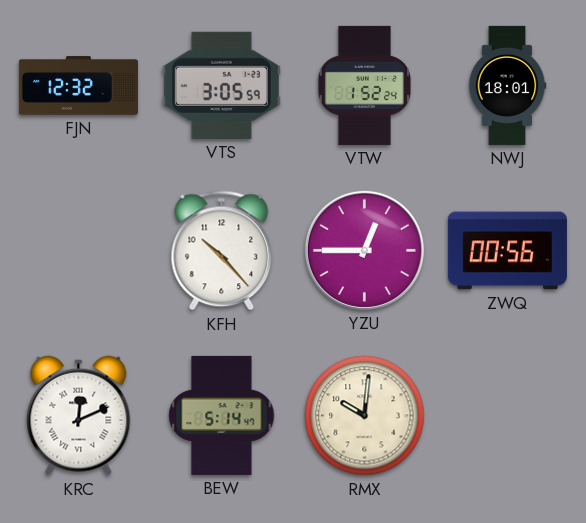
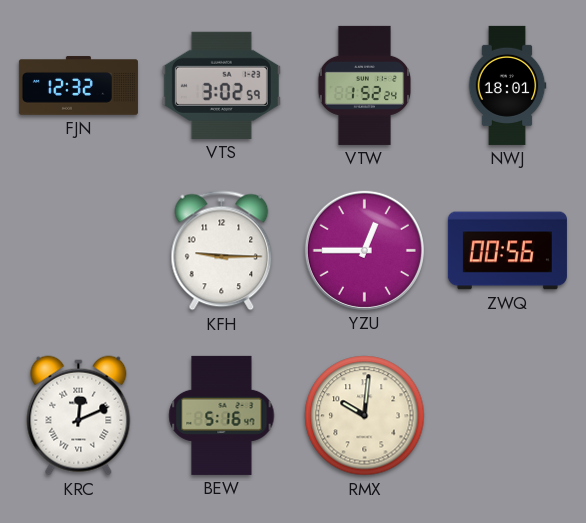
VTS: 3:05 -> 3:02
KFH: 10:23 -> 9:15
BEW: 5:14 -> 5:16
